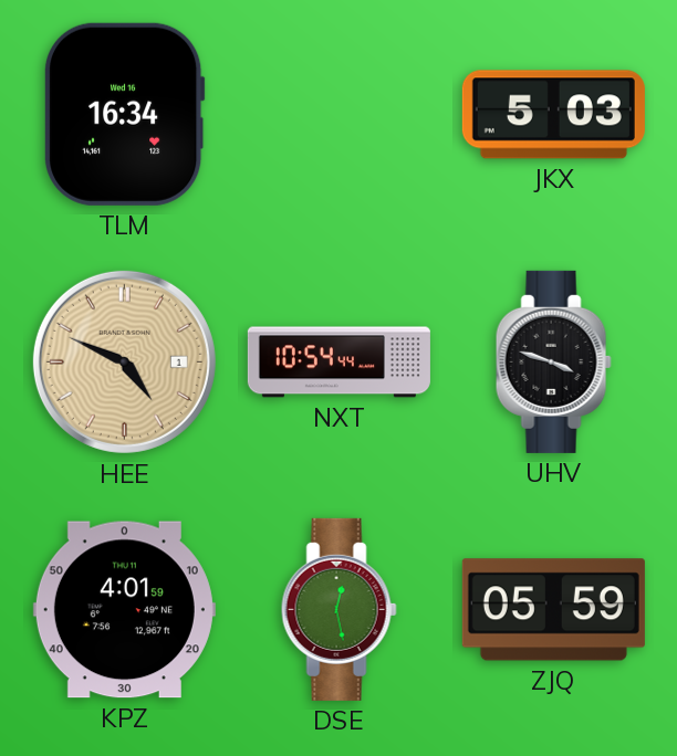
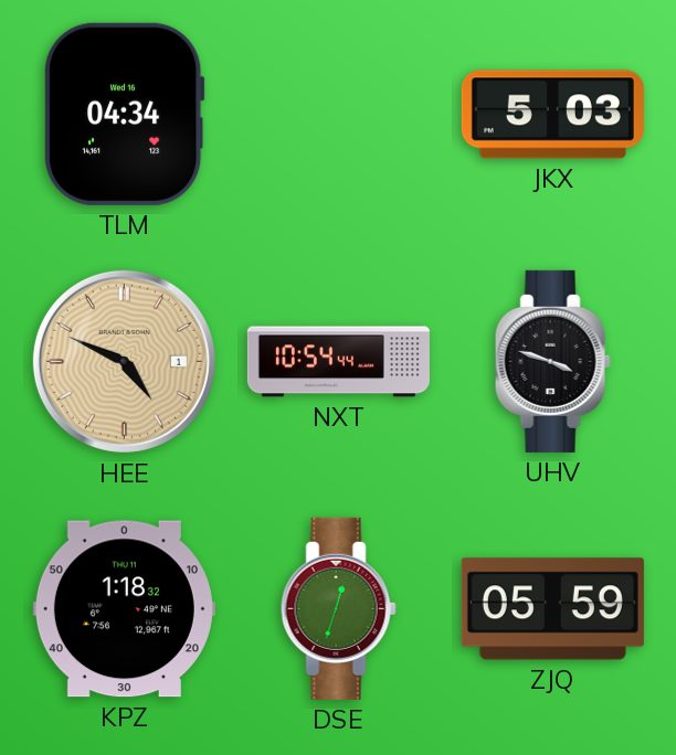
TLM: 16:34 -> 04:34
KPZ: 4:01 -> 1:18
DSE: 12:28 -> 12:33
